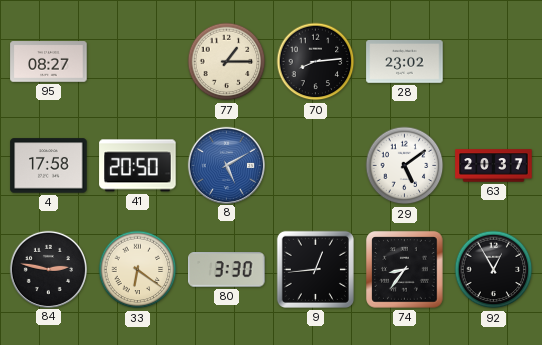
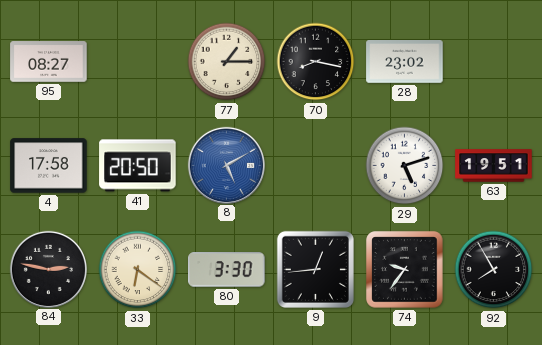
70: 8:14 -> 8:17
29: 5:09 -> 5:12
63: 20:37 -> 19:51
74: 8:36 -> 9:36
92: 12:55 -> 7:55
